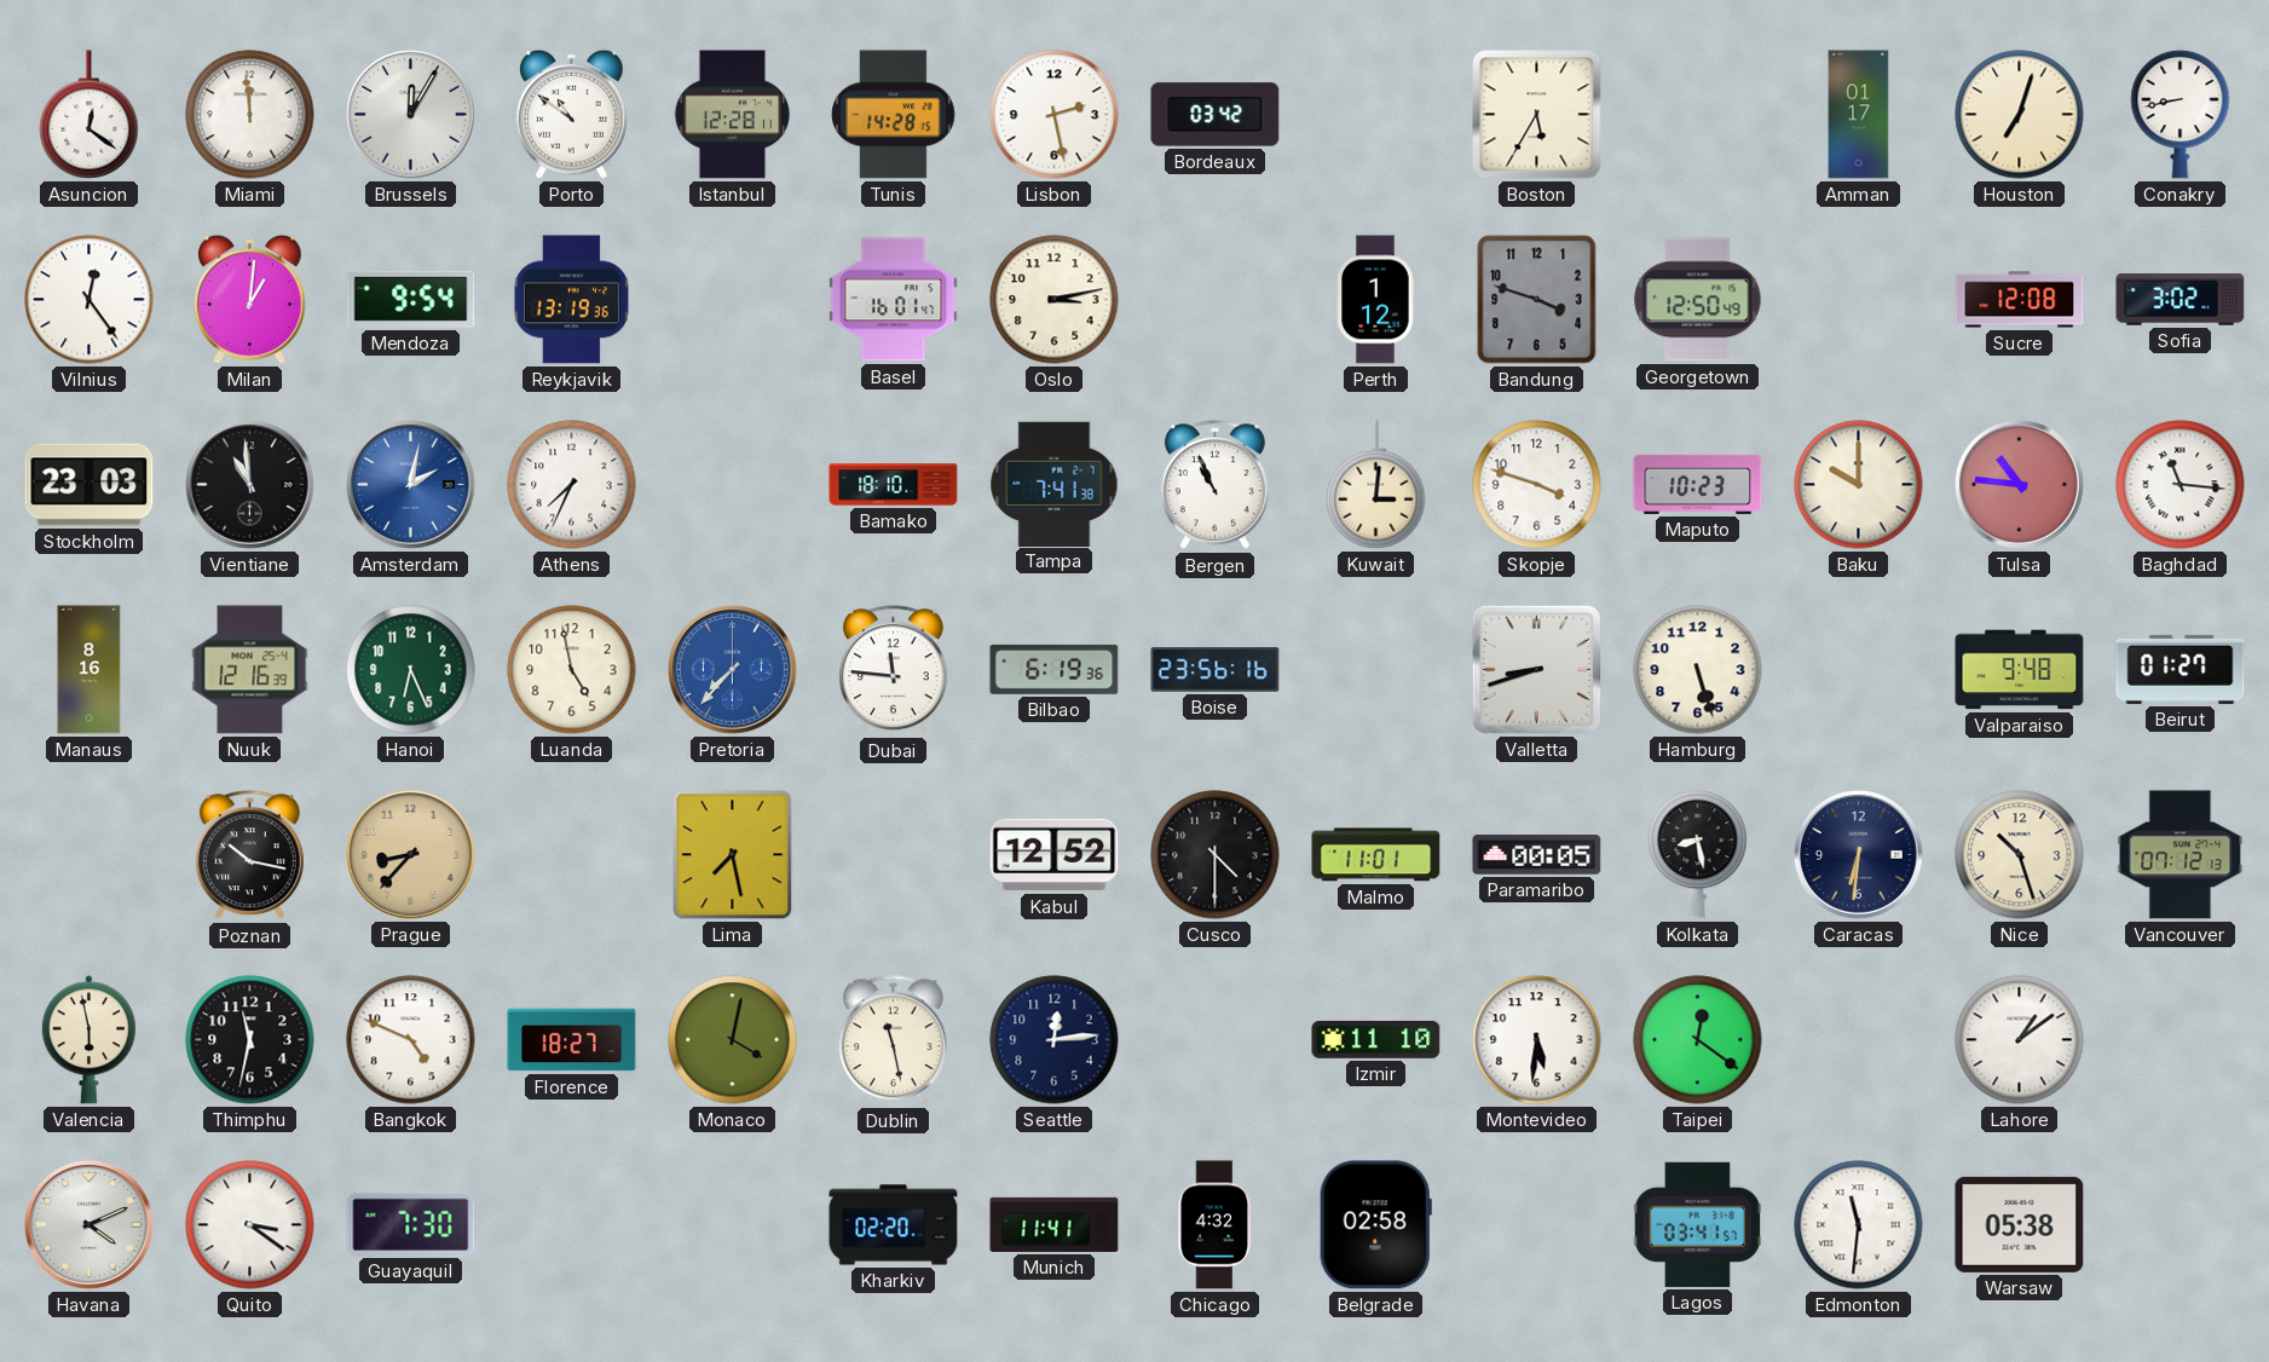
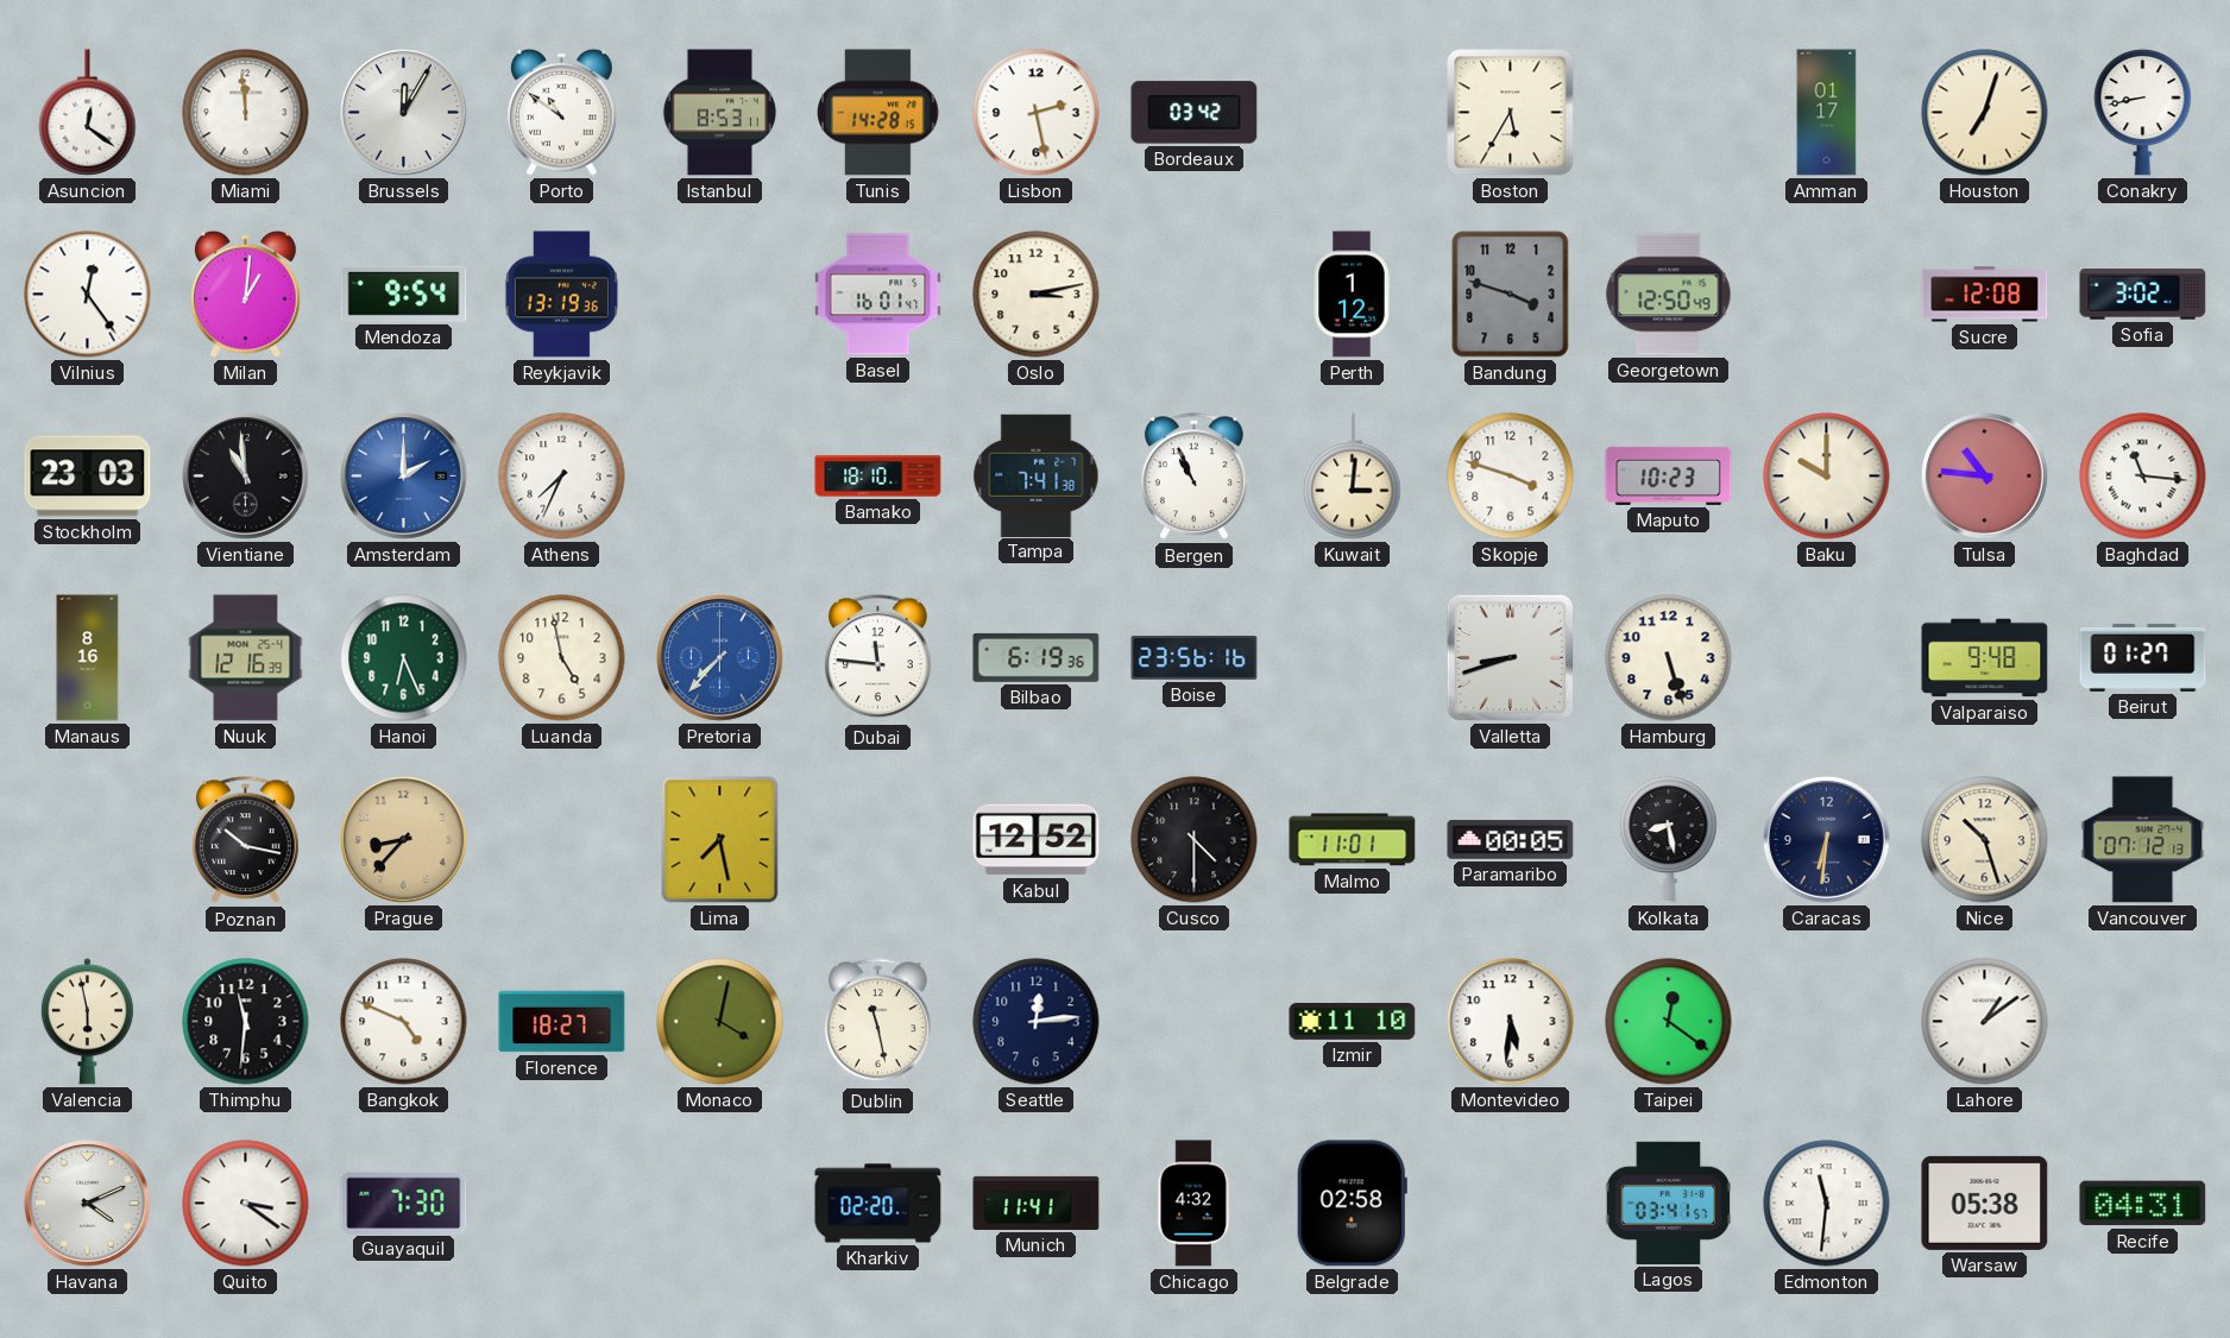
Istanbul: 12:28 -> 8:53
Amsterdam: 2:02 -> 2:00
Thimphu: 11:32 -> 11:31
Recife: none -> 04:31
